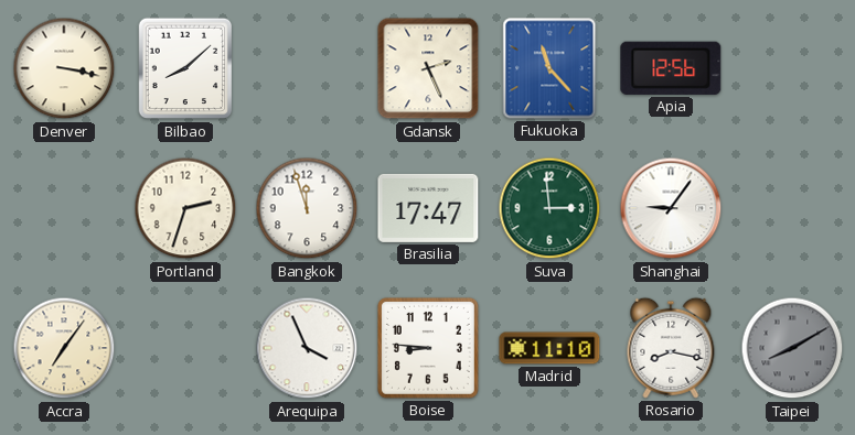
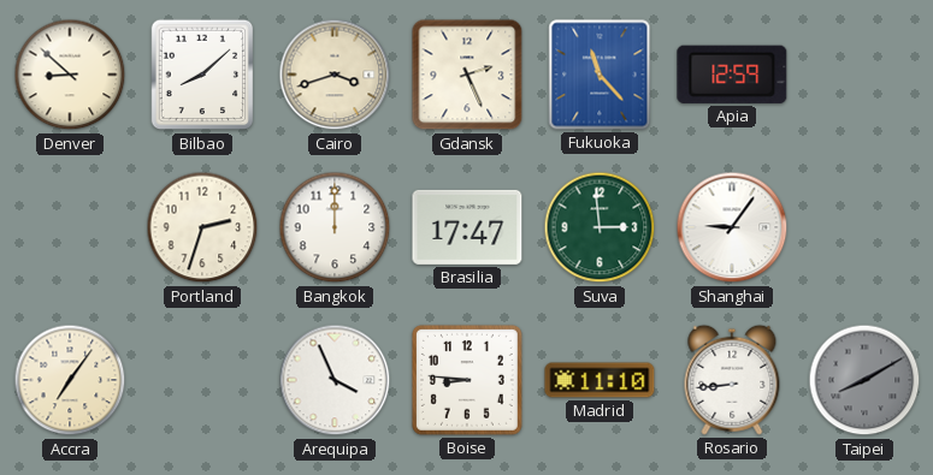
Denver: 3:17 -> 8:52
Cairo: none -> 3:42
Apia: 12:56 -> 12:59
Bangkok: 11:57 -> 12:00
Rosario: 8:17 -> 8:44
